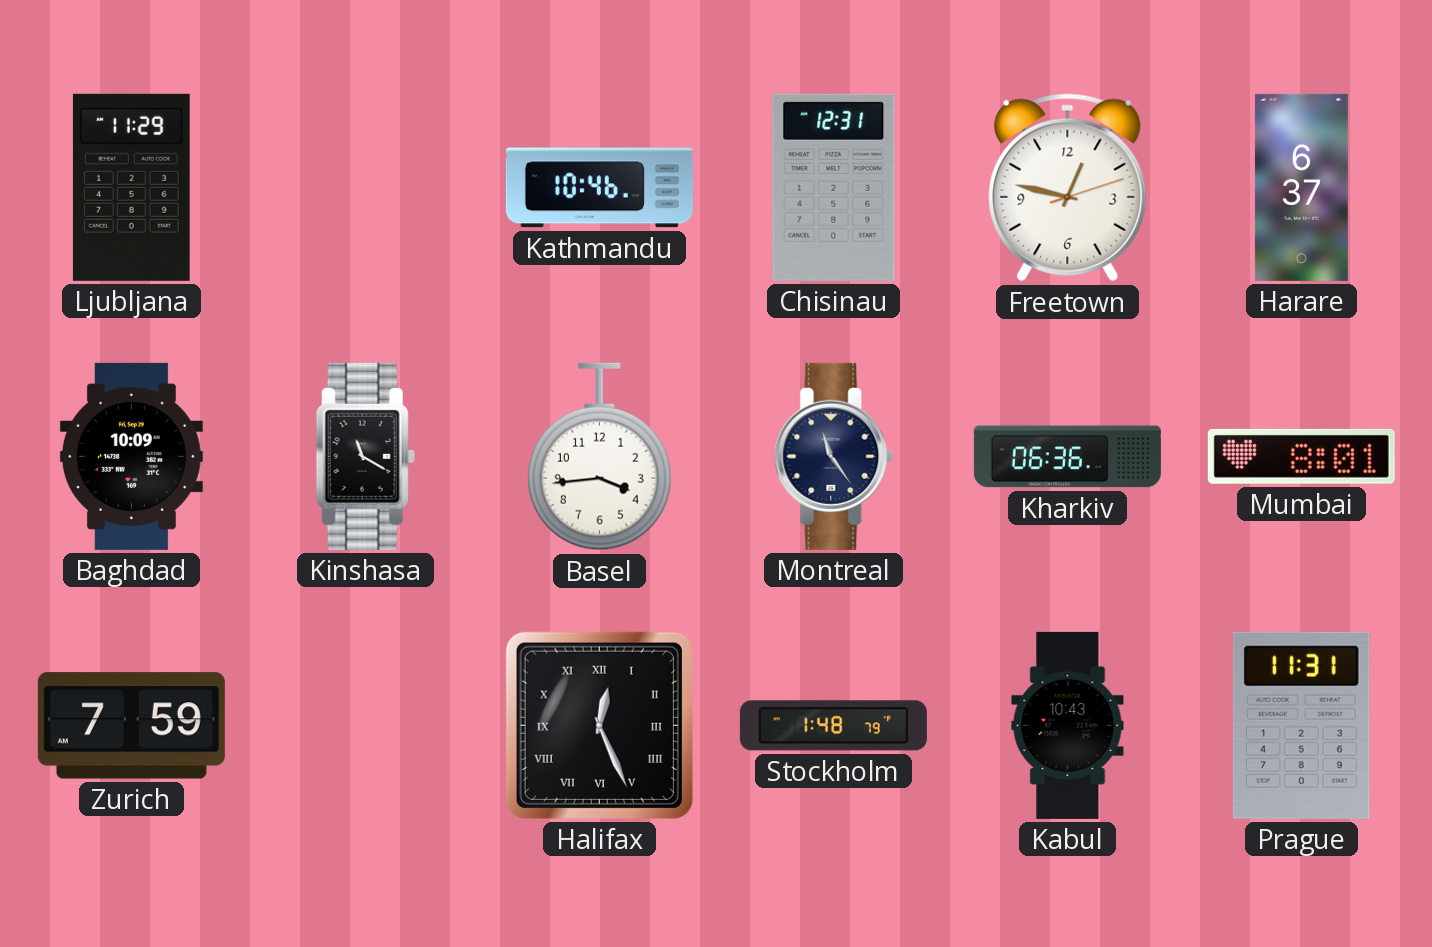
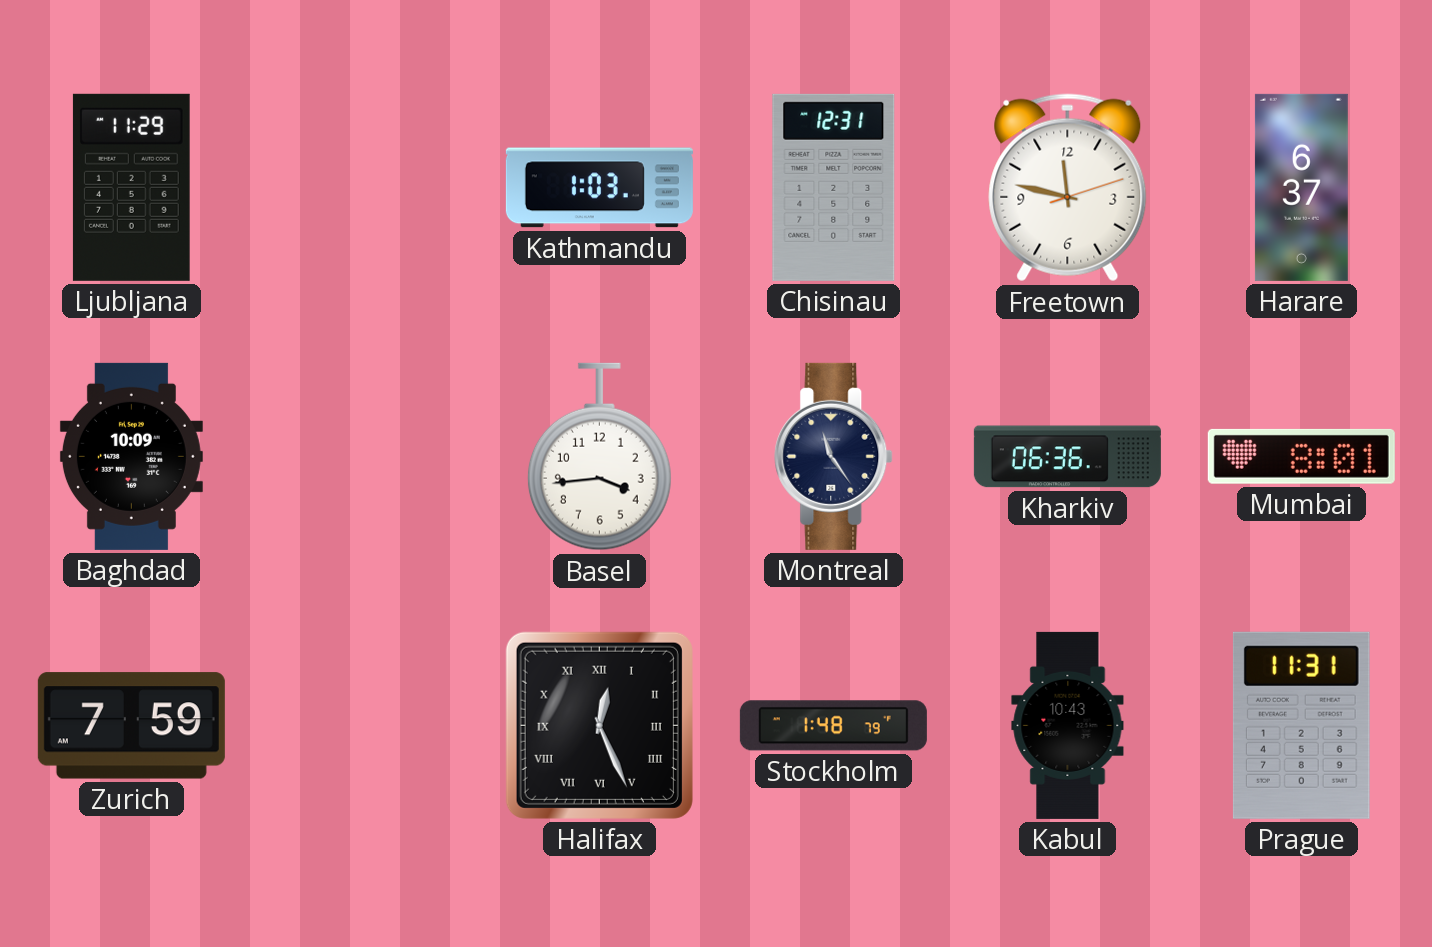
Kathmandu: 10:46 -> 1:03
Freetown: 12:47 -> 11:47
Kinshasa: 11:20 -> none
